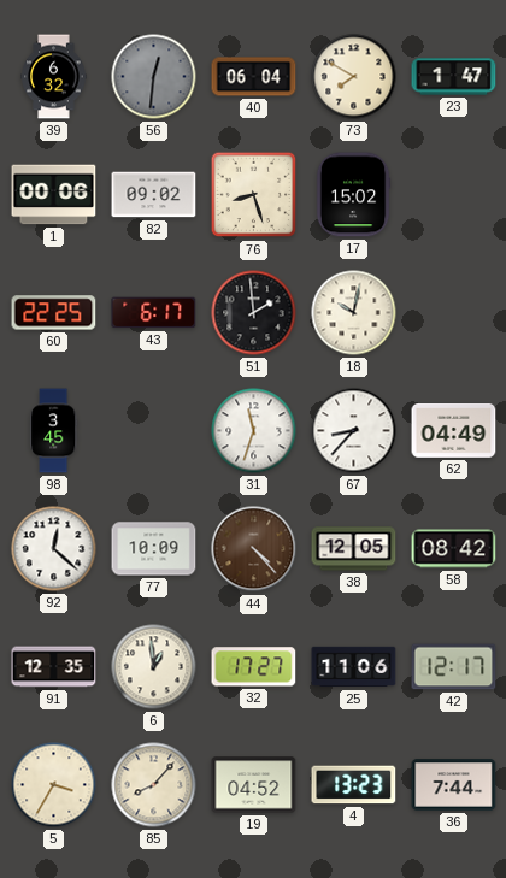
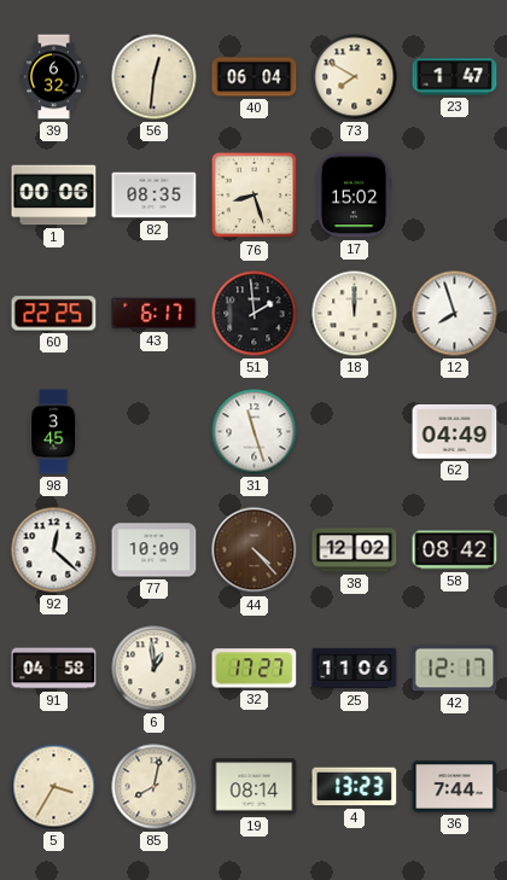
56 dial: grey -> cream
82: 09:02 -> 08:35
18: 10:02 -> 12:00
12: none -> 7:57
31: 11:33 -> 11:27
67: 8:37 -> none
38: 12:05 -> 12:02
91: 12:35 -> 04:58
85: 8:07 -> 8:02
19: 04:52 -> 08:14
